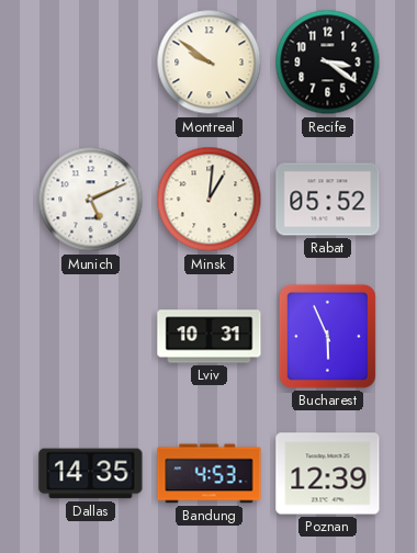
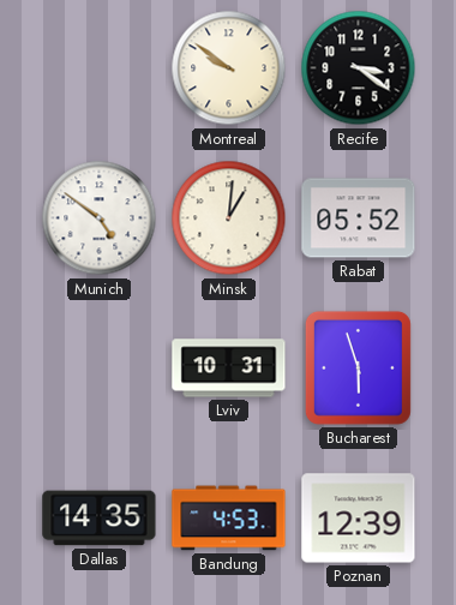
Munich: 5:11 -> 4:51
Bucharest: 5:56 -> 5:57
